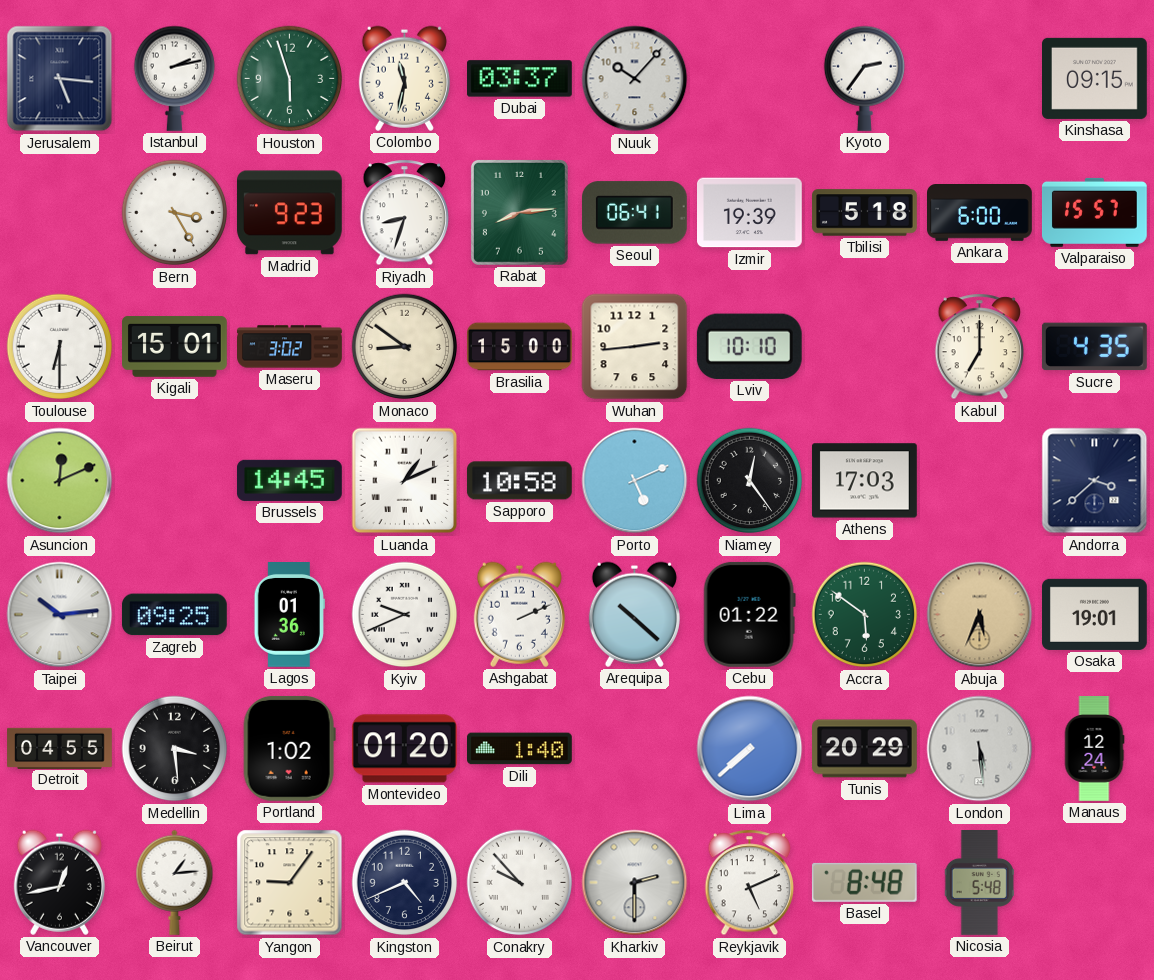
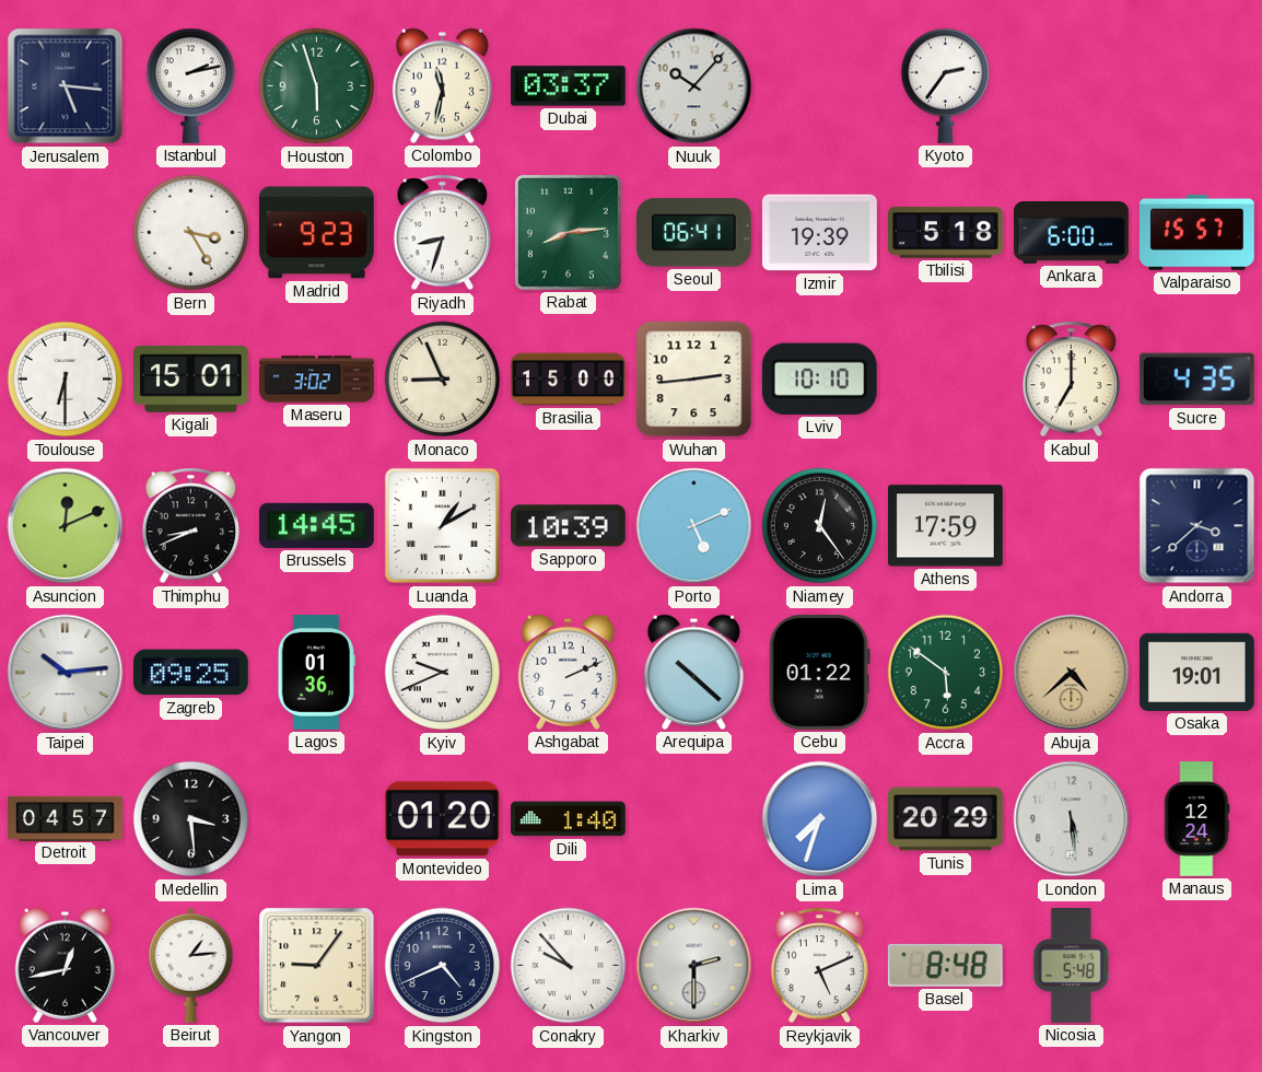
Kinshasa: 09:15 -> none
Monaco: 8:51 -> 8:56
Thimphu: none -> 8:41
Luanda: 1:11 -> 1:10
Sapporo: 10:58 -> 10:39
Athens: 17:03 -> 17:59
Abuja: 5:34 -> 4:38
Detroit: 04:55 -> 04:57
Portland: 1:02 -> none
Lima: 7:38 -> 7:33
